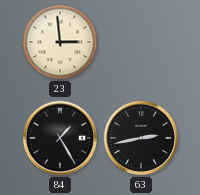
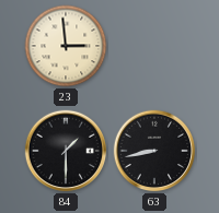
84: 1:25 -> 1:30
63: 2:43 -> 8:43
